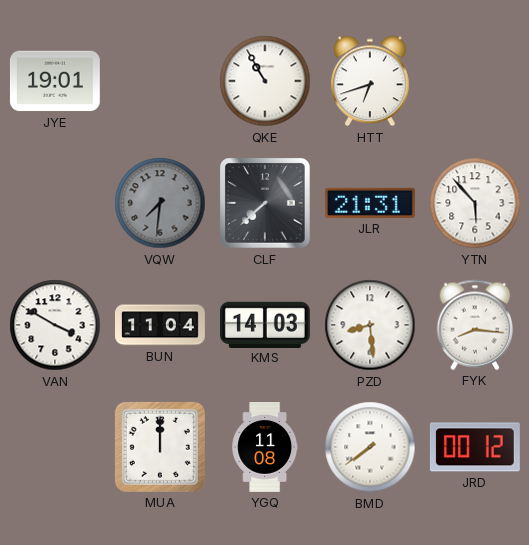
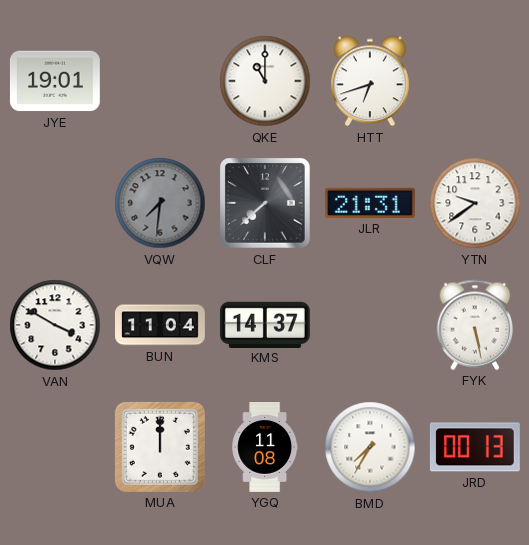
QKE: 10:55 -> 11:00
YTN: 5:53 -> 9:39
KMS: 14:03 -> 14:37
PZD: 8:29 -> none
FYK: 8:16 -> 5:28
BMD: 7:39 -> 7:35
JRD: 00:12 -> 00:13
